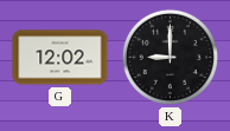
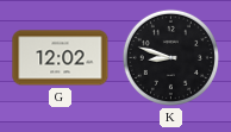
K: 9:00 -> 8:48
